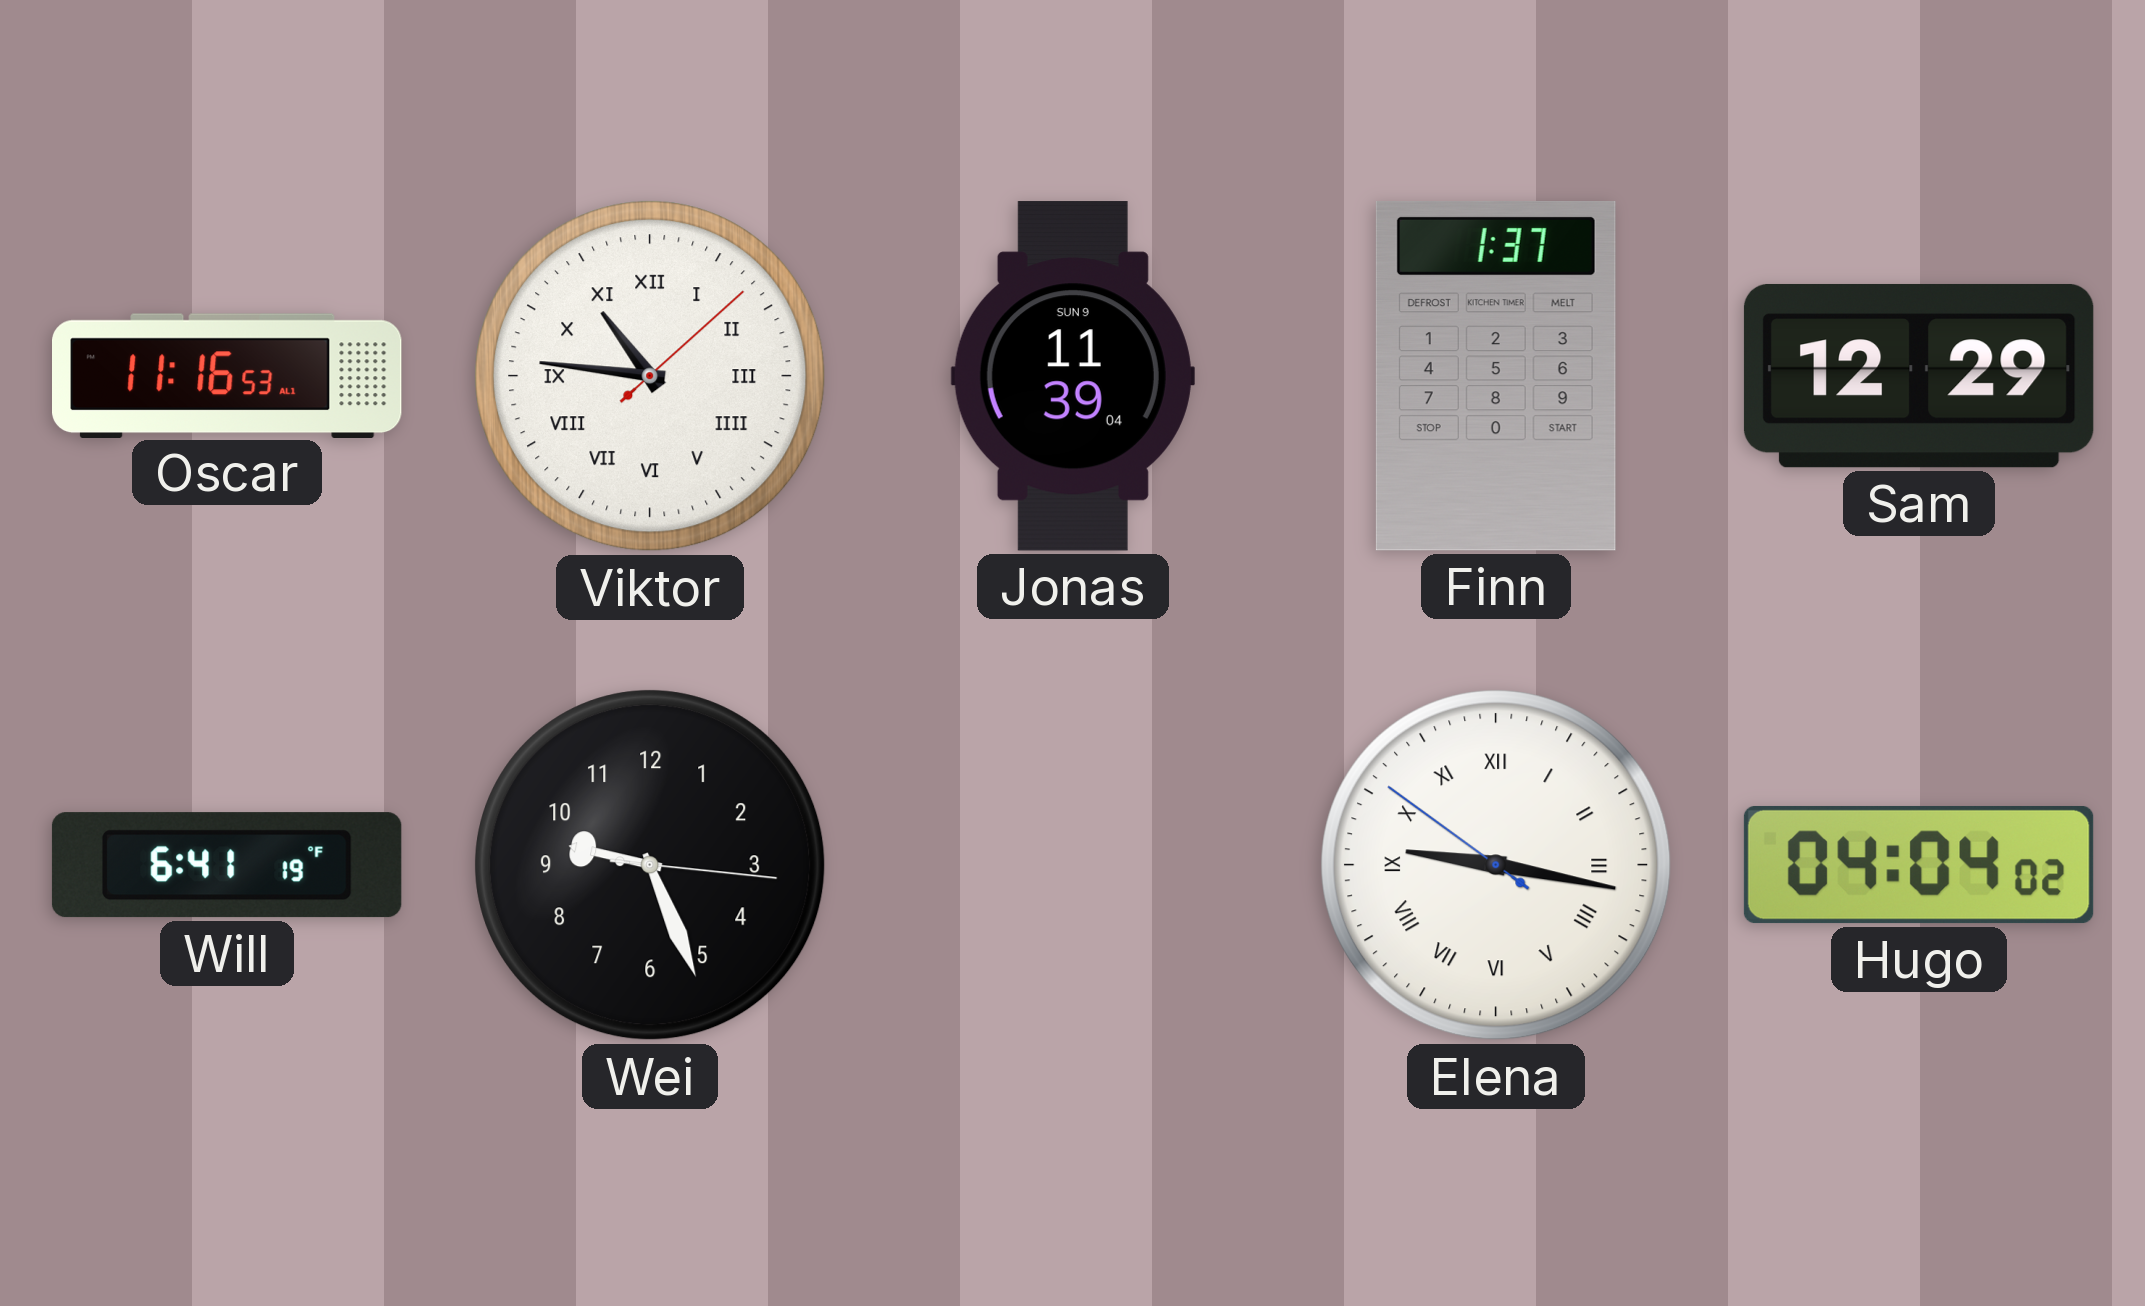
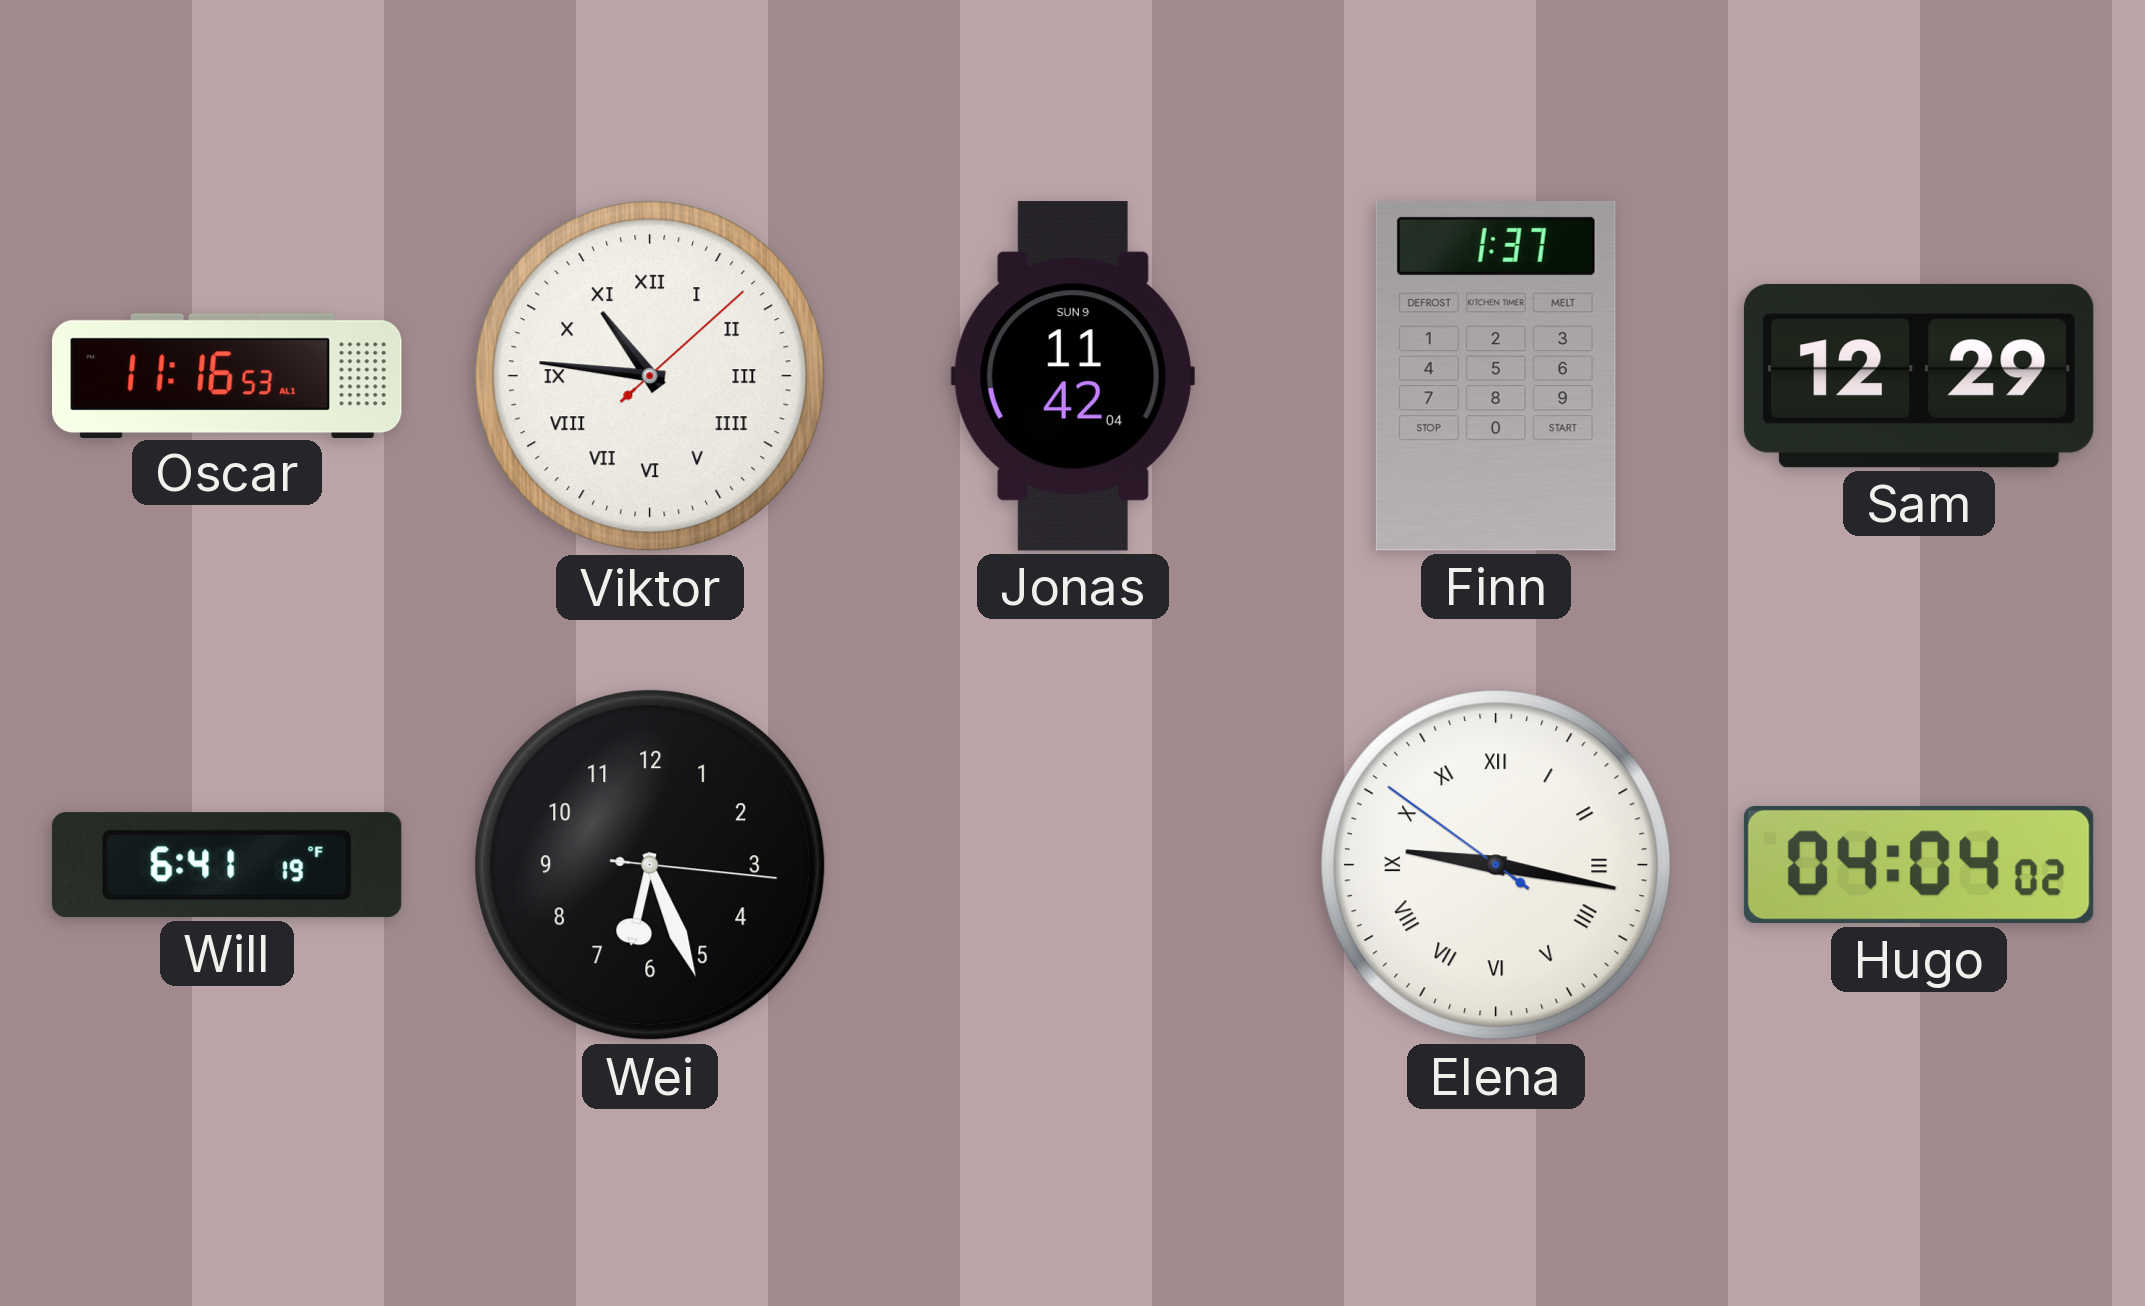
Jonas: 11:39 -> 11:42
Wei: 9:26 -> 6:26
